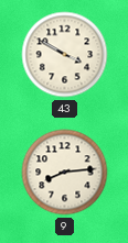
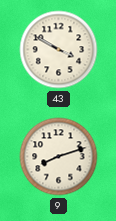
9: 8:14 -> 8:12
